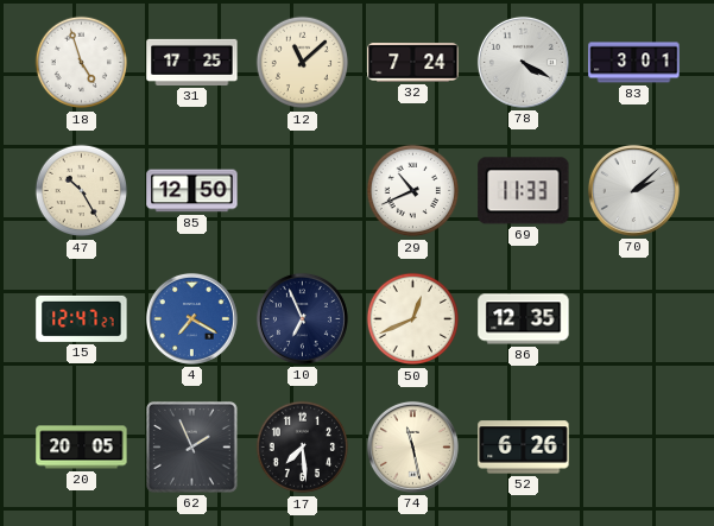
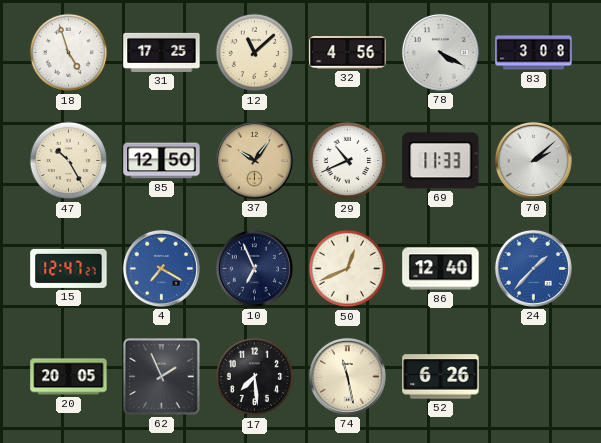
32: 7:24 -> 4:56
83: 3:01 -> 3:08
37: none -> 10:06
86: 12:35 -> 12:40
24: none -> 1:37
